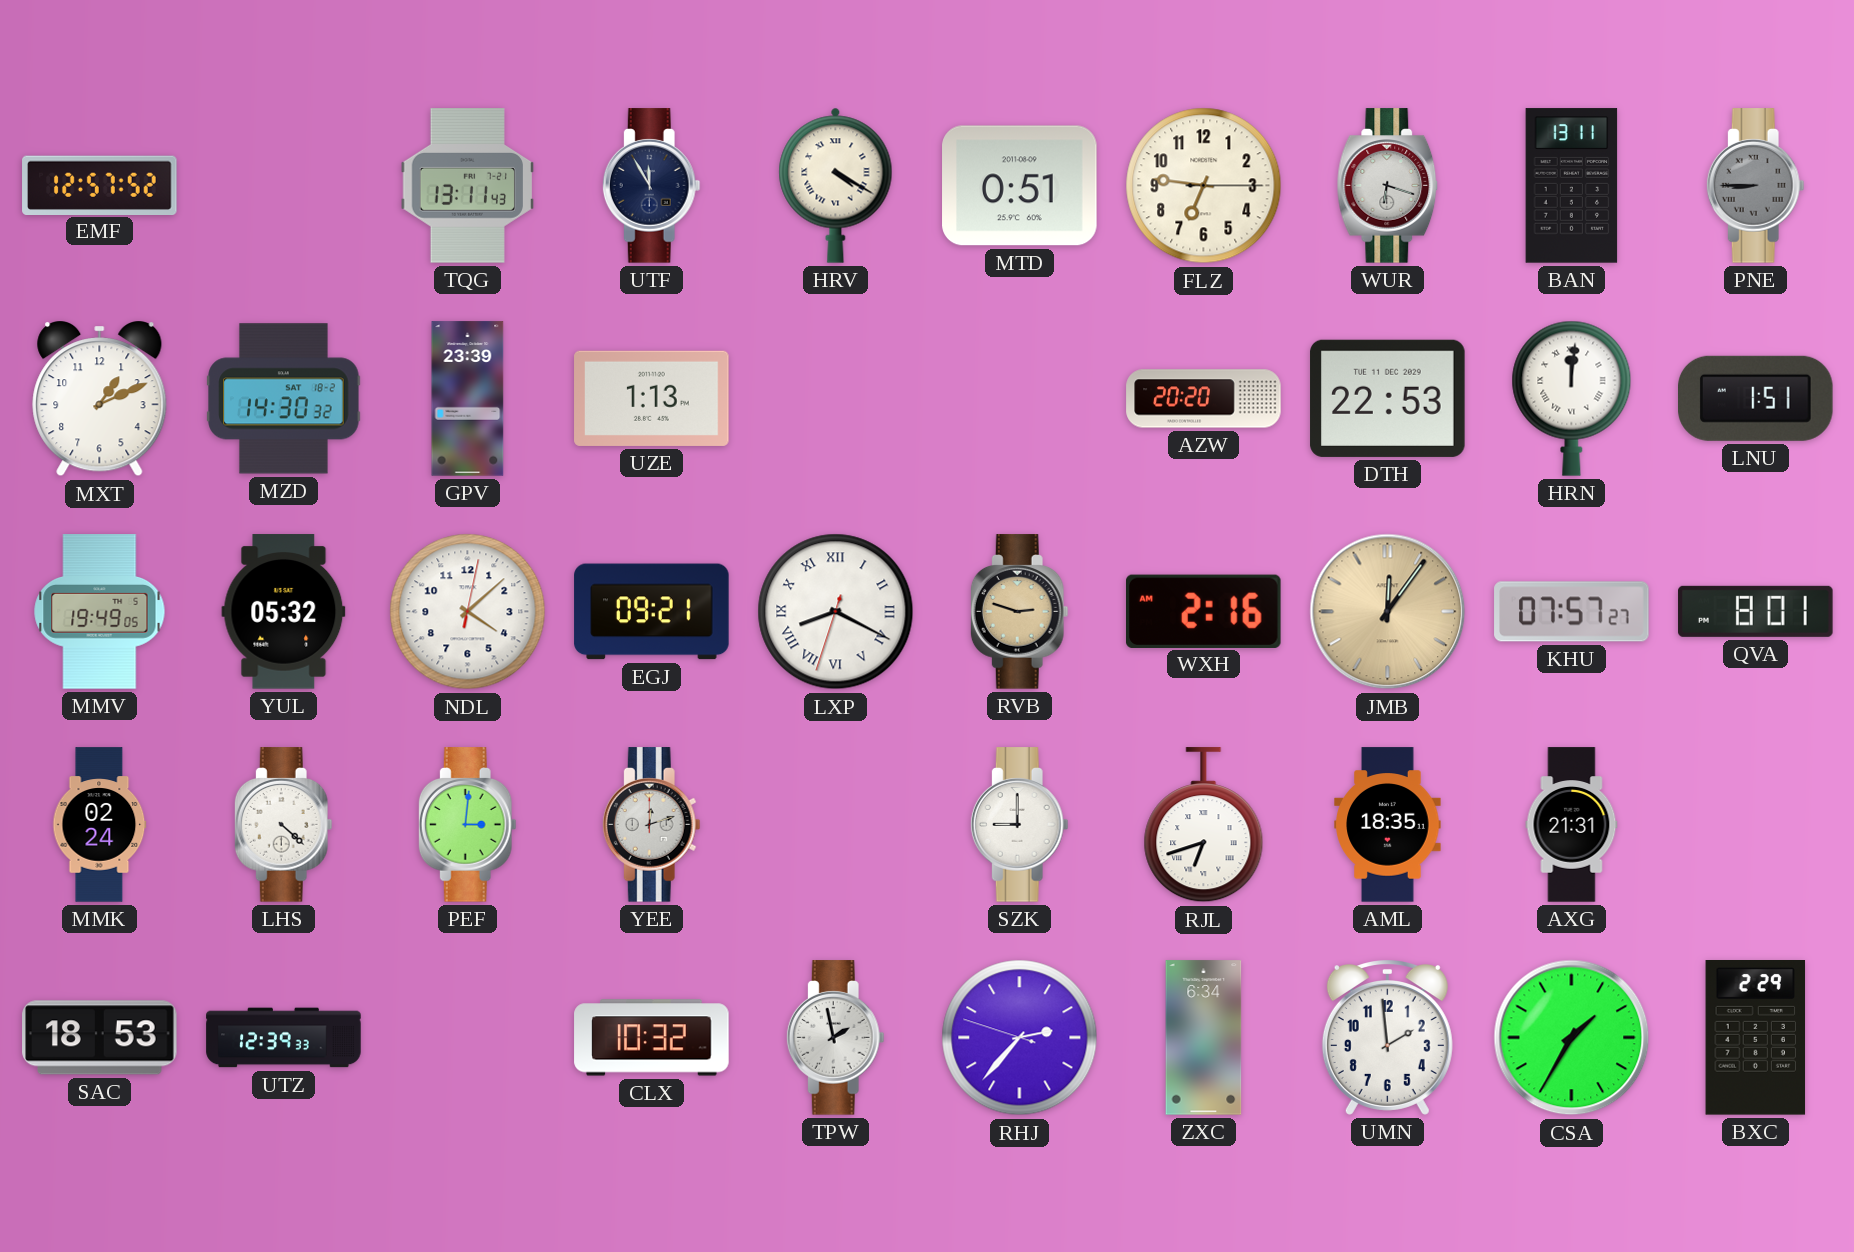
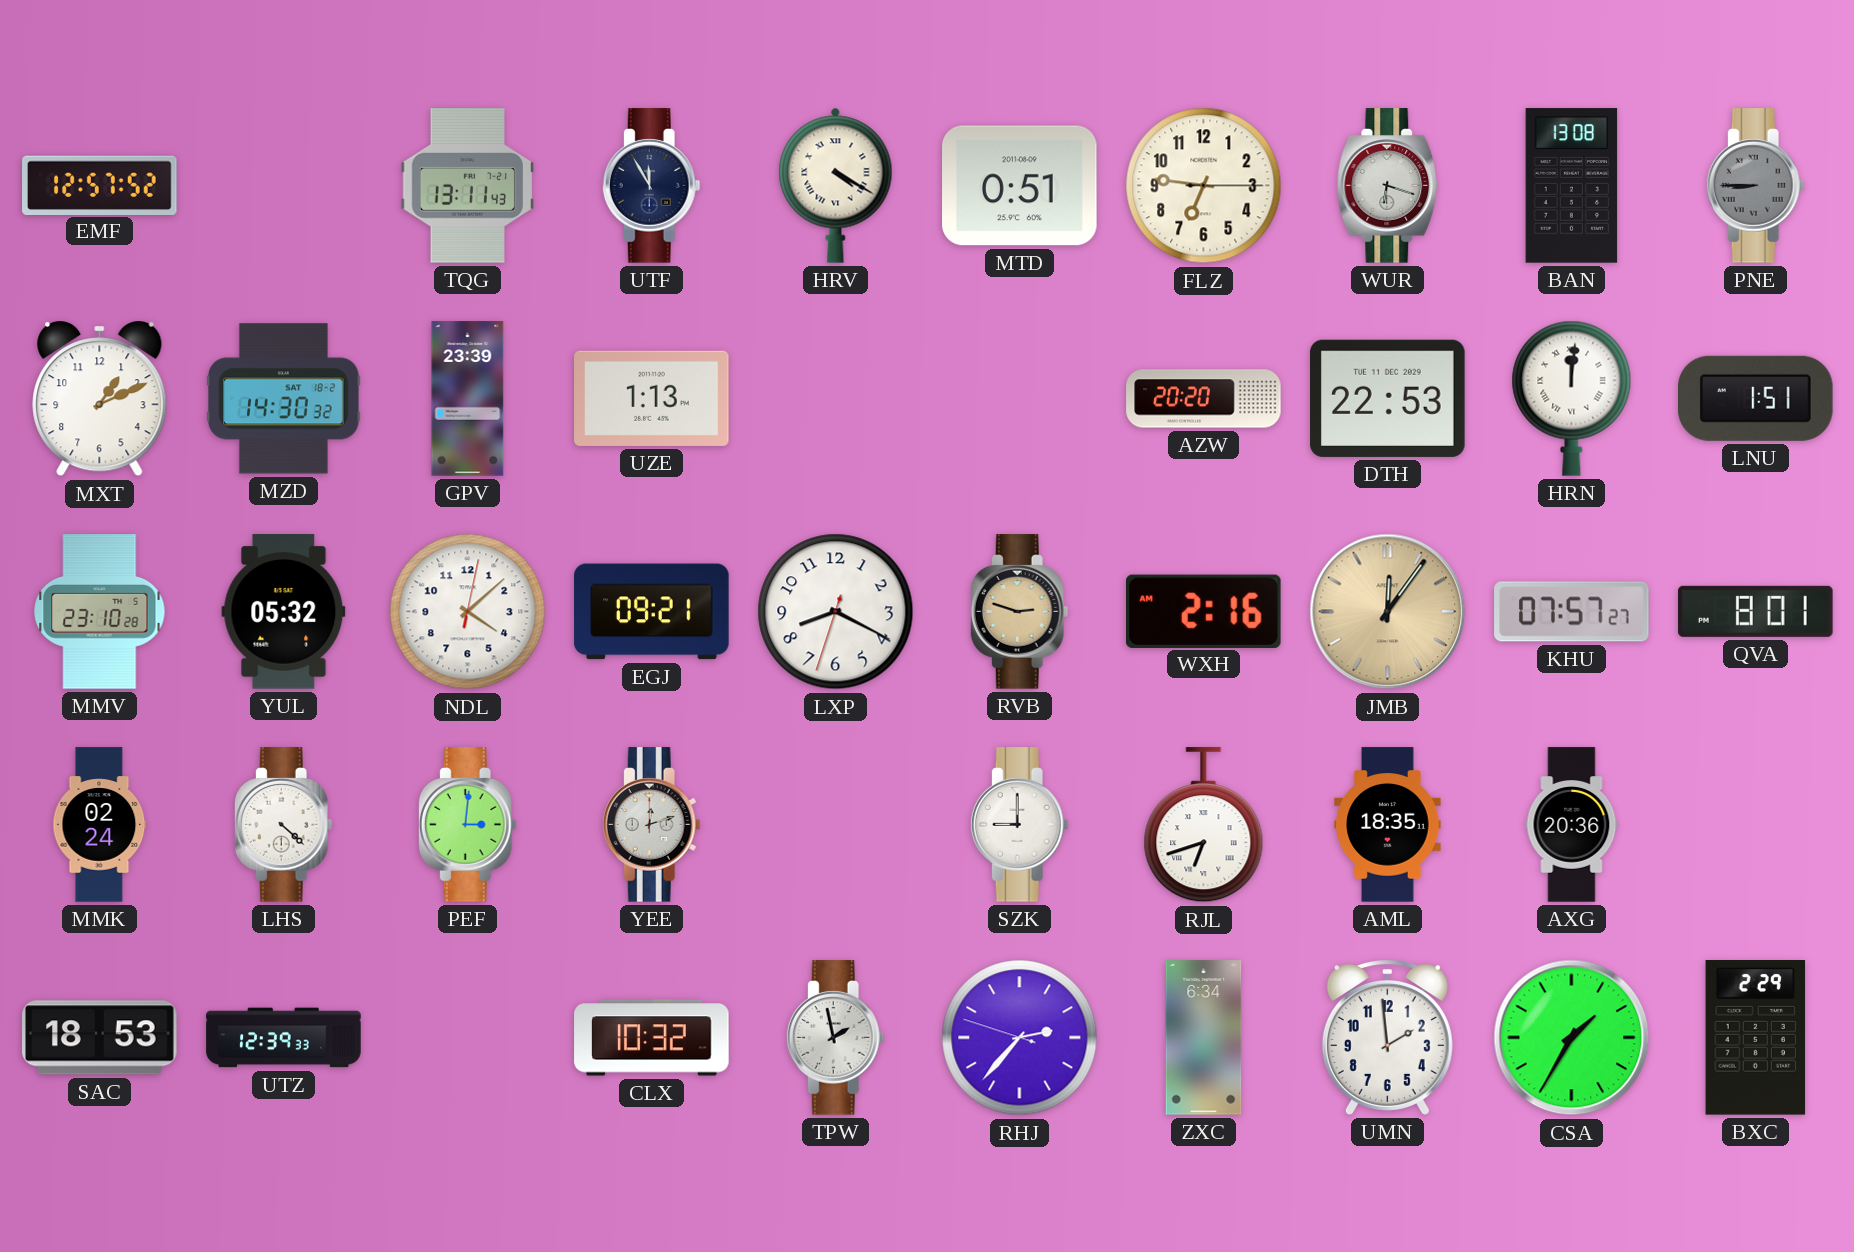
BAN: 13:11 -> 13:08
MMV: 19:49 -> 23:10
LXP numerals: Roman -> Arabic
AXG: 21:31 -> 20:36
